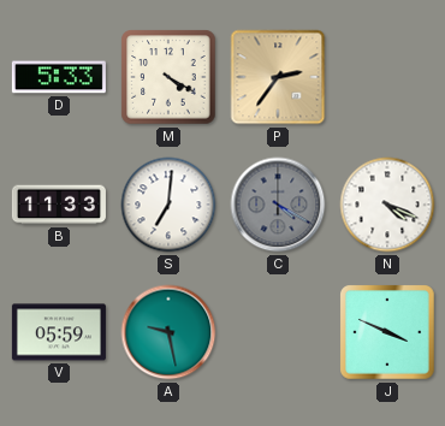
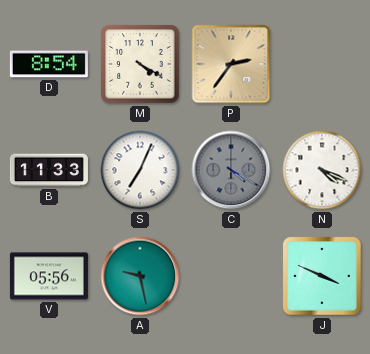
D: 5:33 -> 8:54
S: 7:01 -> 7:04
V: 05:59 -> 05:56
